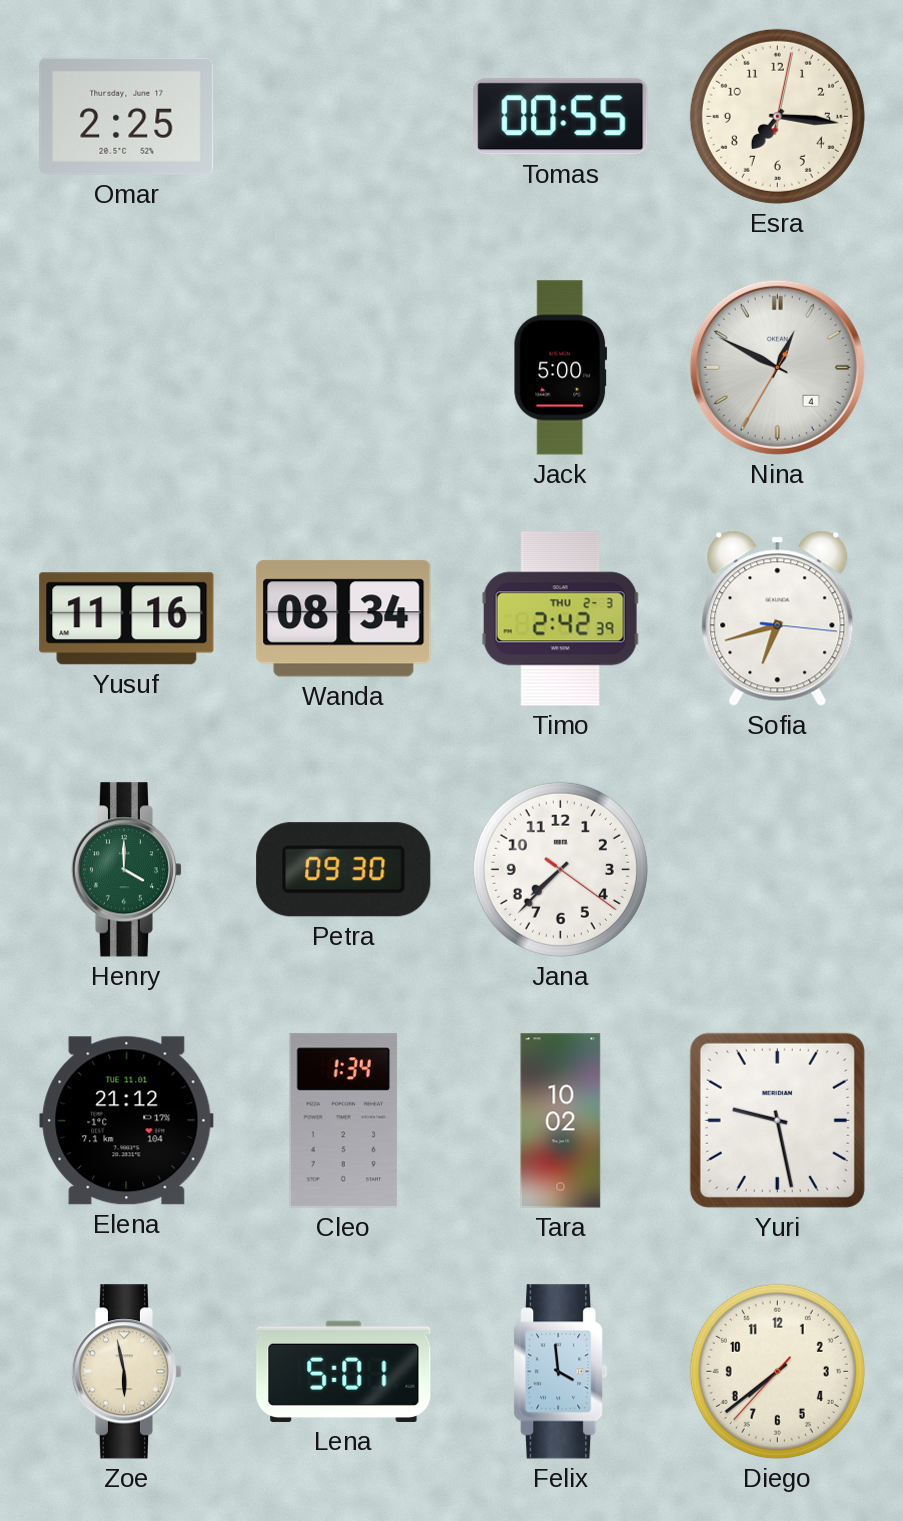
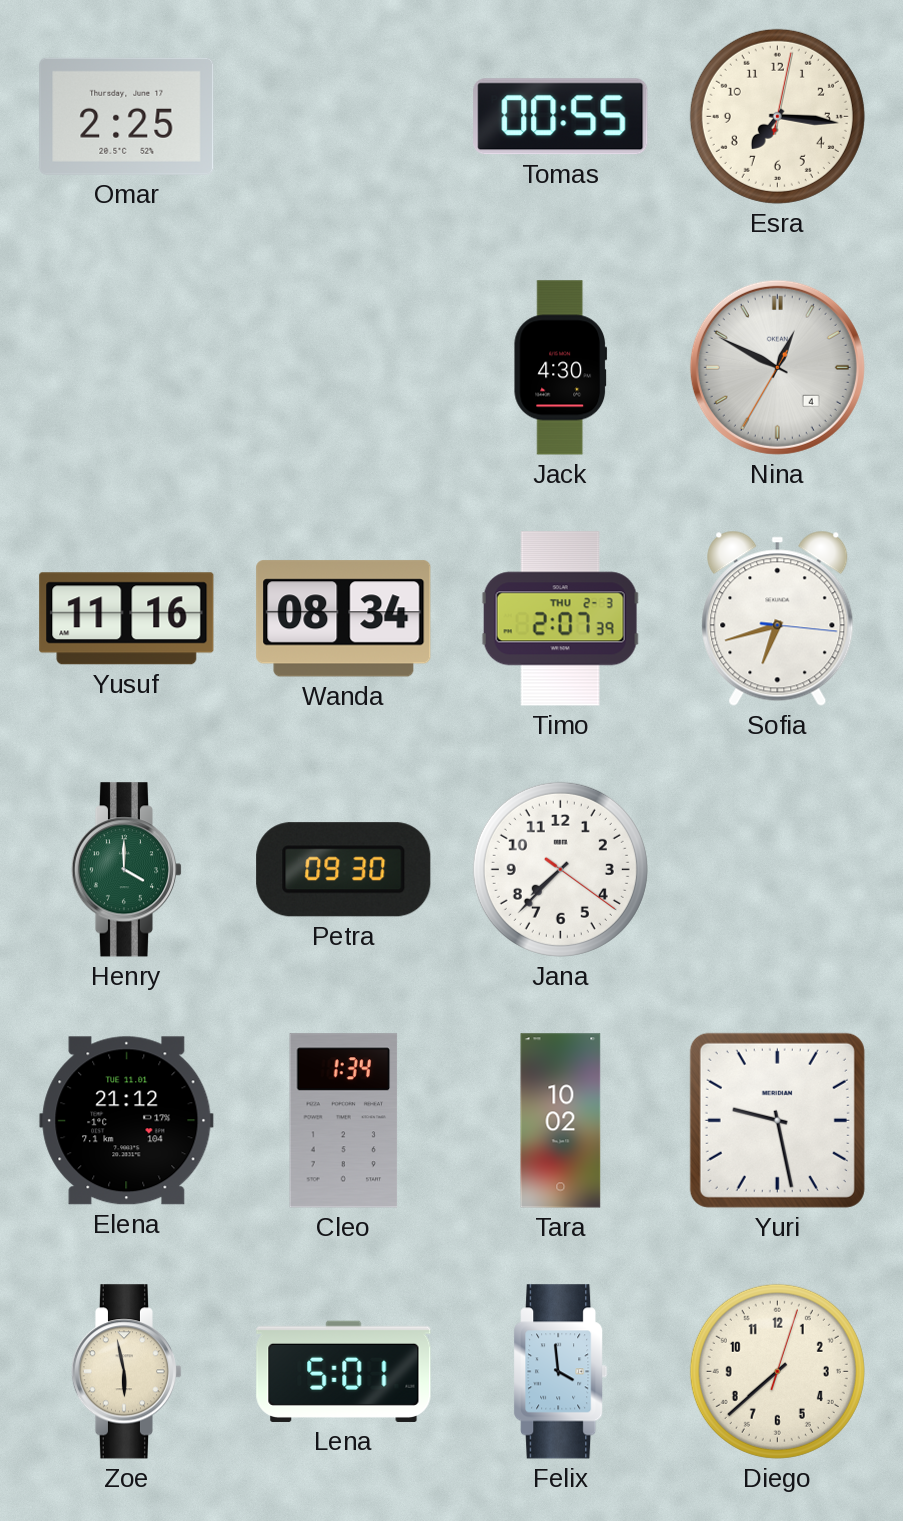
Jack: 5:00 -> 4:30
Timo: 2:42 -> 2:07
Diego: 7:38:37 -> 7:38:03
